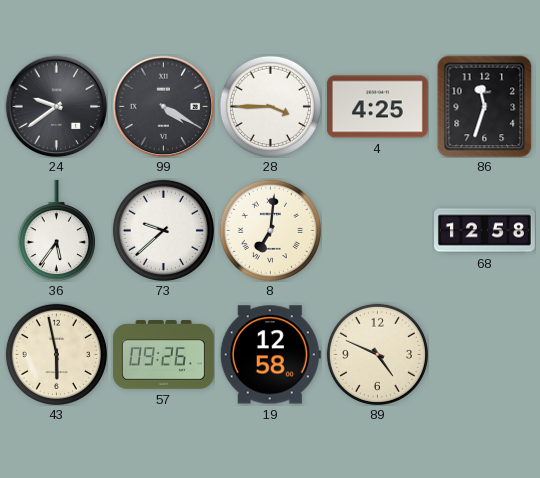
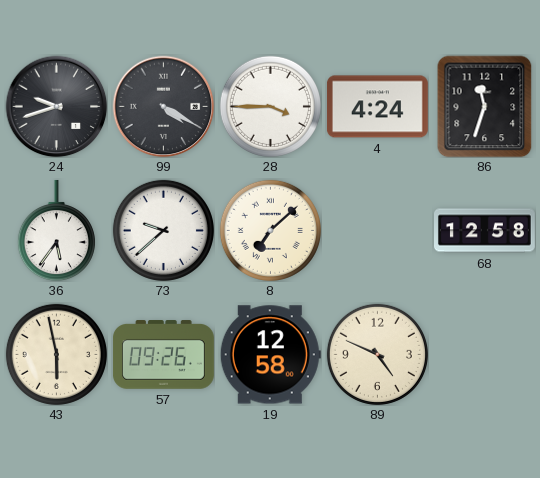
24: 9:39 -> 9:42
4: 4:25 -> 4:24
8: 7:01 -> 7:08
